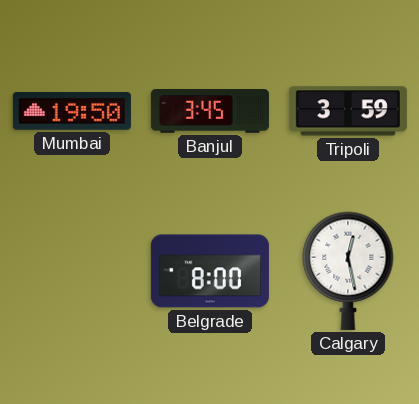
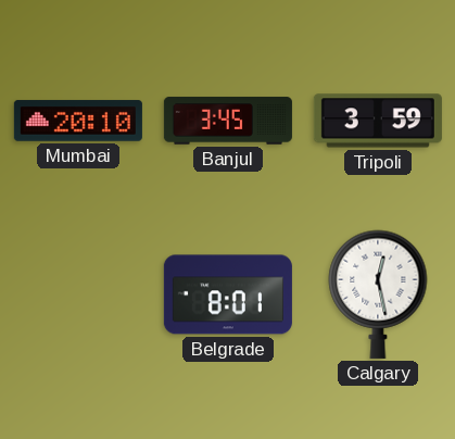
Mumbai: 19:50 -> 20:10
Belgrade: 8:00 -> 8:01
